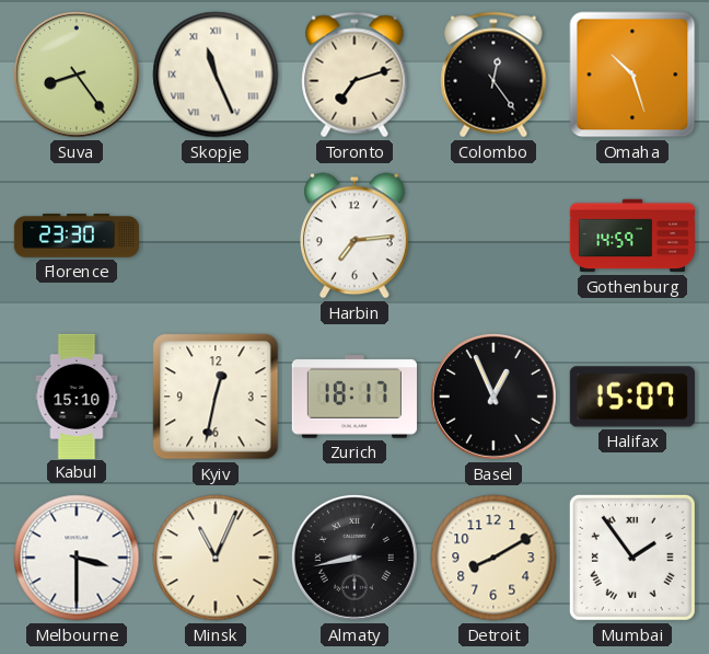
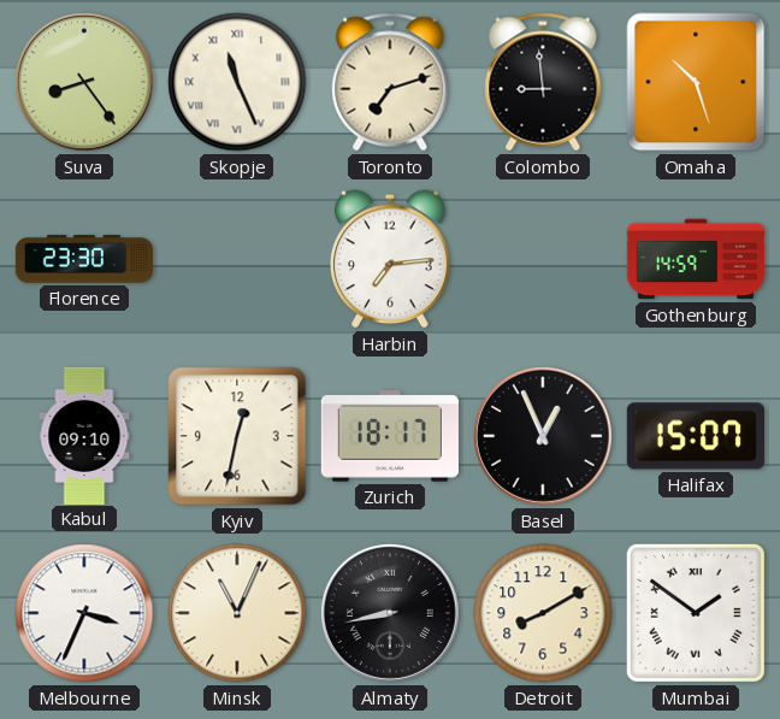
Colombo: 12:24 -> 8:59
Kabul: 15:10 -> 09:10
Melbourne: 3:30 -> 3:34
Mumbai: 1:54 -> 1:51
